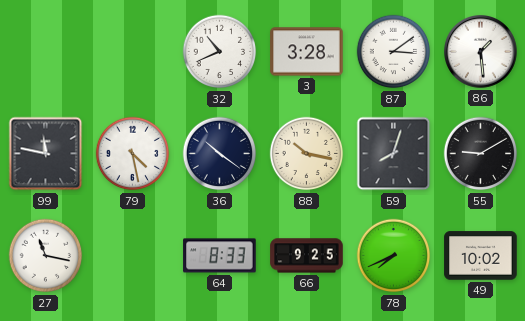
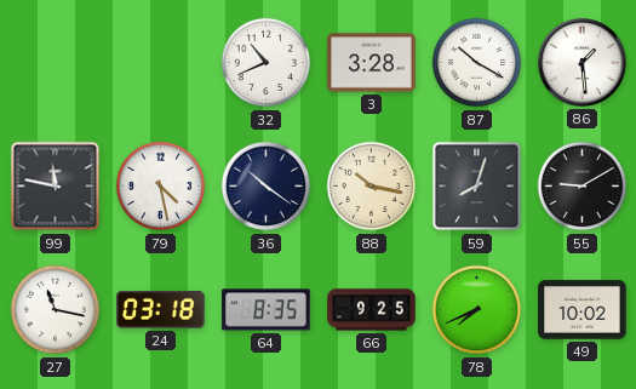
87: 3:09 -> 10:20
24: none -> 03:18
64: 8:33 -> 8:35
